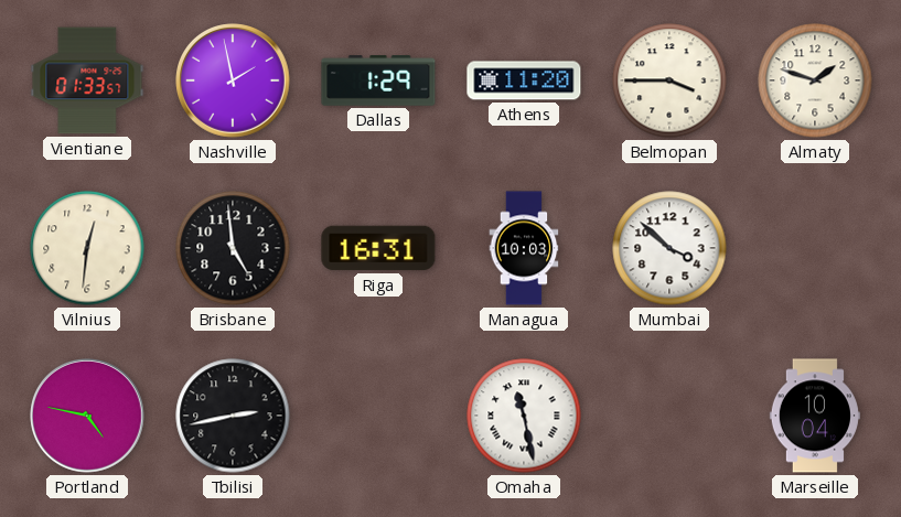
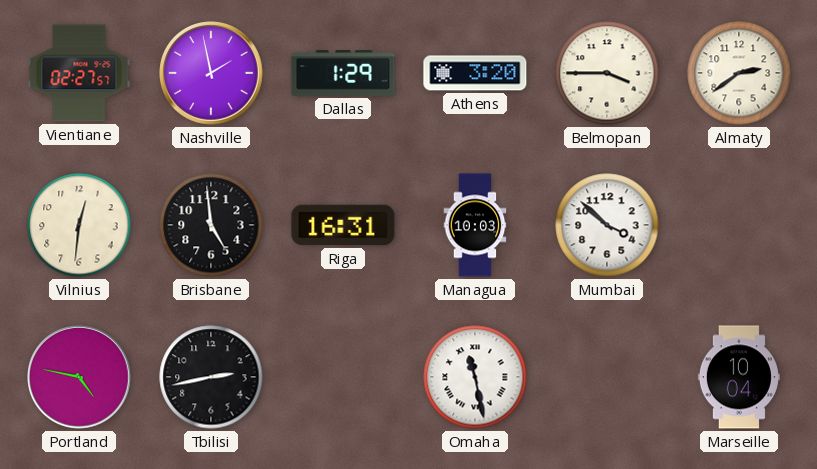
Vientiane: 01:33 -> 02:27
Athens: 11:20 -> 3:20
Almaty: 1:48 -> 2:39
